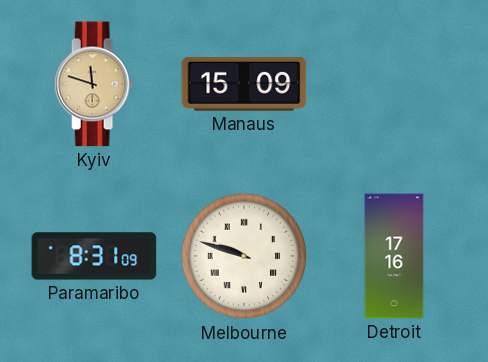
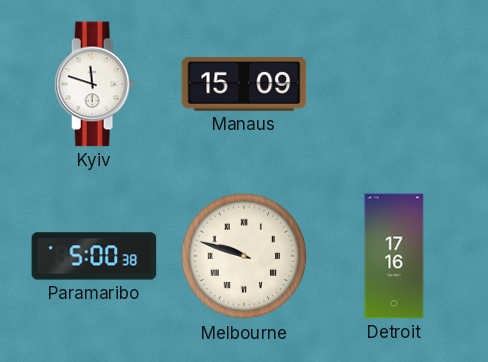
Kyiv dial: champagne -> white
Paramaribo: 8:31 -> 5:00
